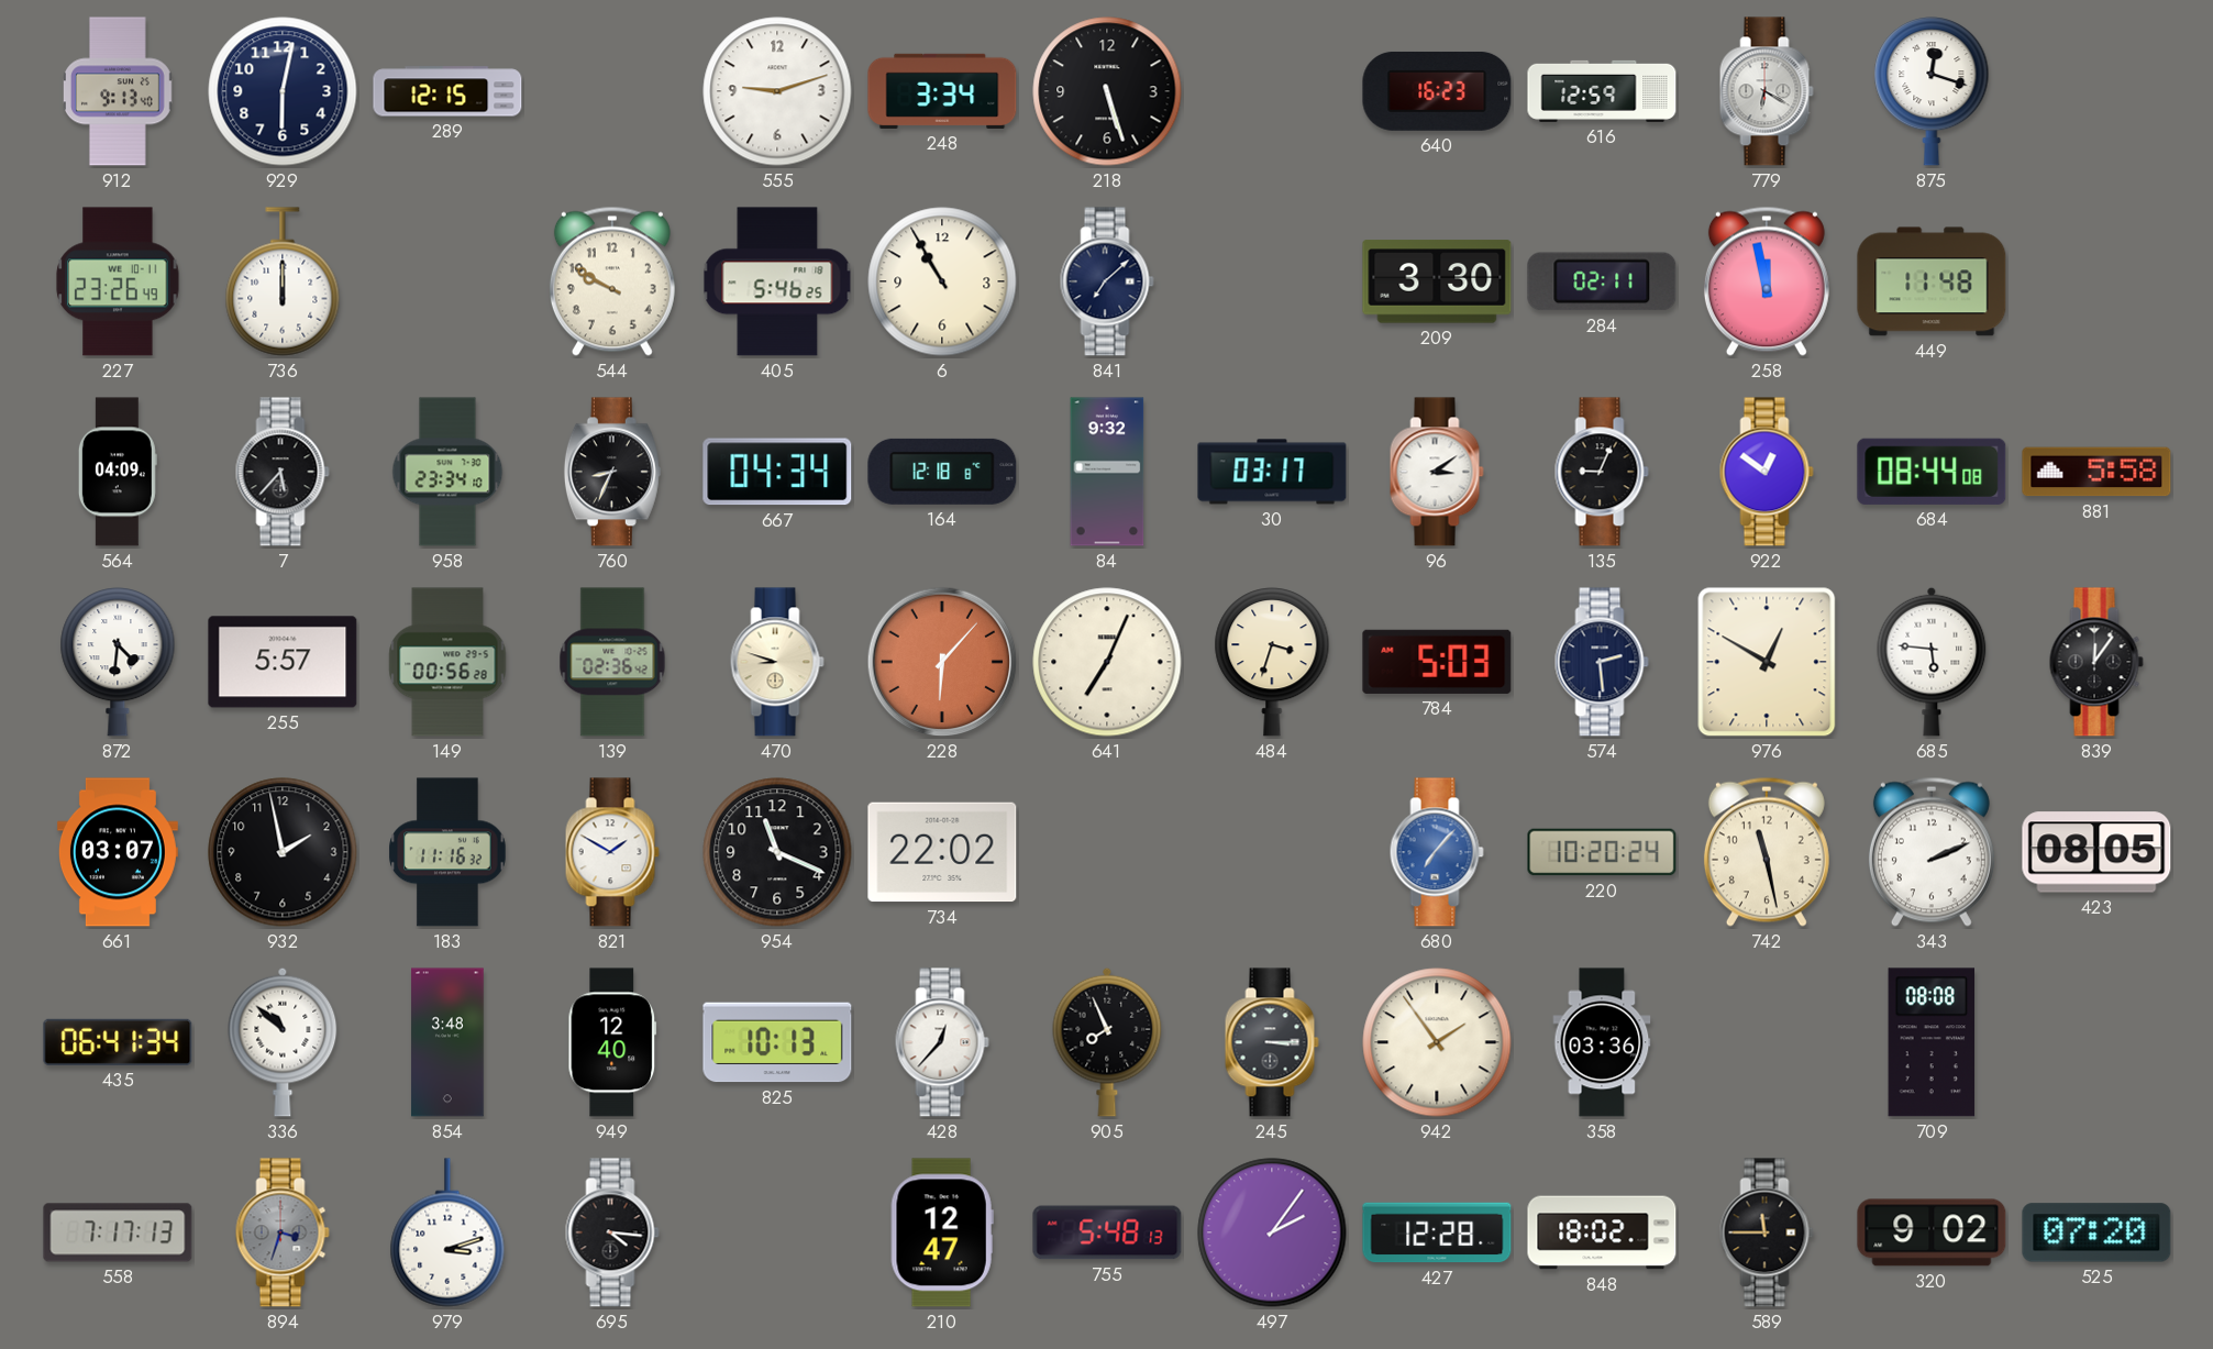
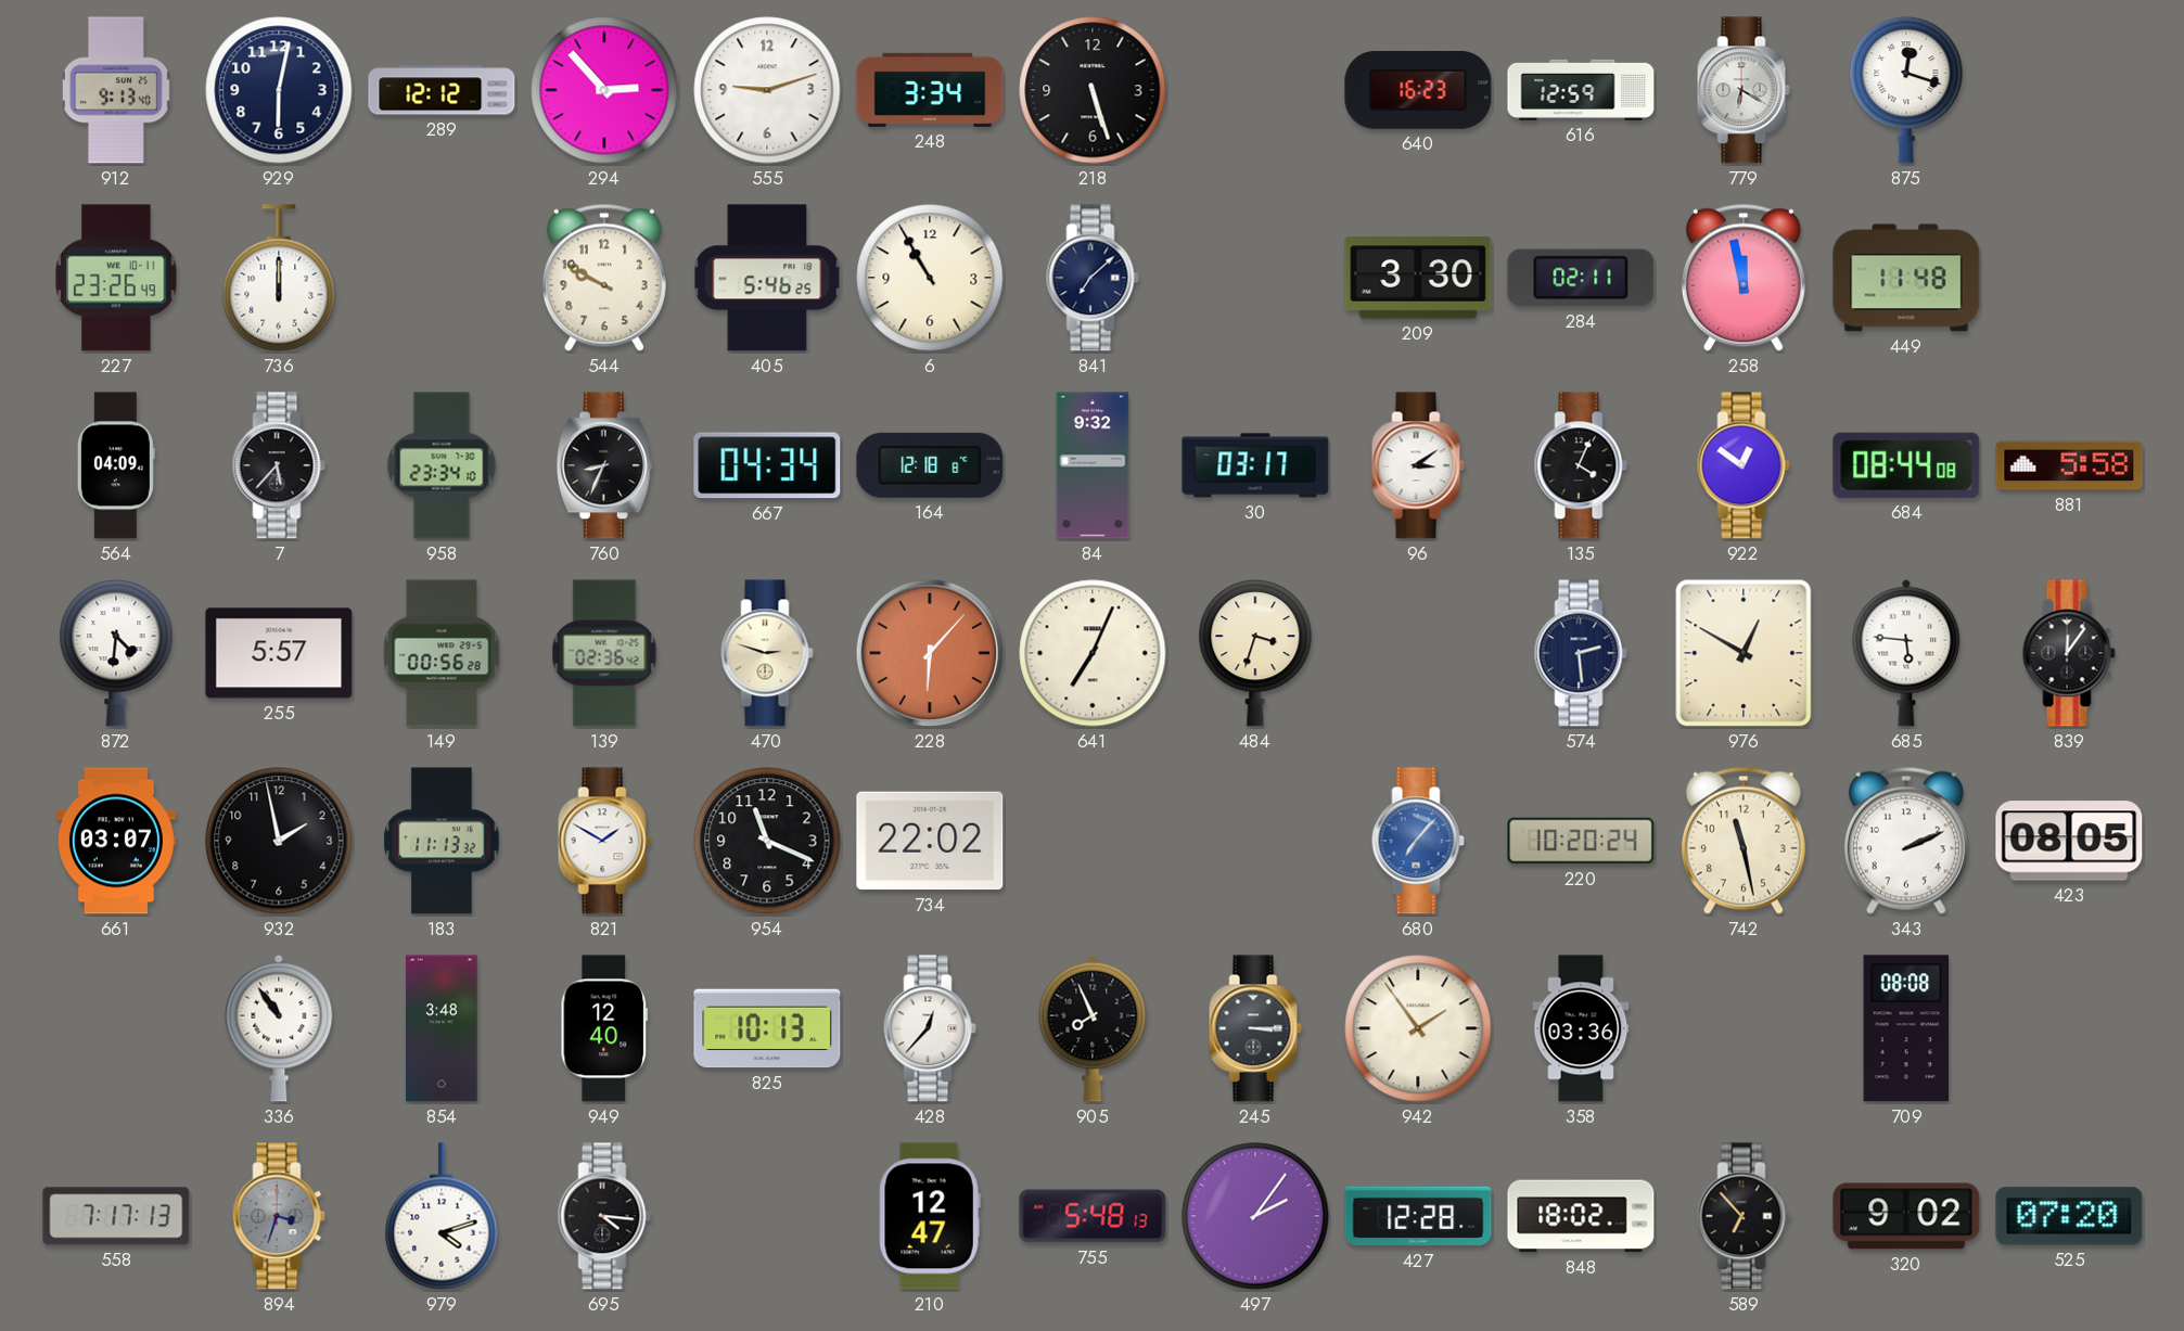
289: 12:15 -> 12:12
294: none -> 2:53
135: 9:04 -> 4:04
470: 8:48 -> 2:48
784: 5:03 -> none
183: 11:16 -> 11:13
435: 06:41 -> none
336: 10:52 -> 10:54
979: 3:12 -> 4:12
589: 11:45 -> 6:53
